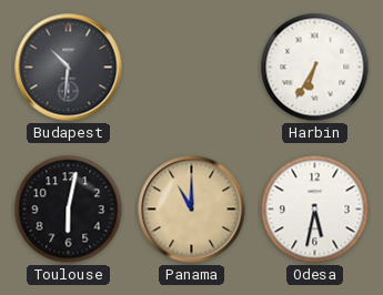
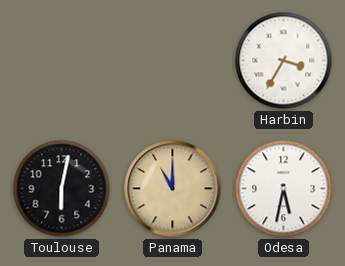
Budapest: 10:31 -> none
Harbin: 6:35 -> 3:35
